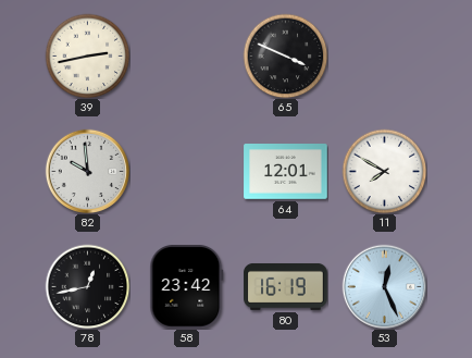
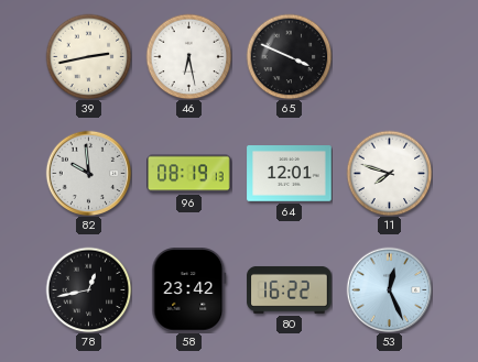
46: none -> 6:28
96: none -> 08:19
11: 7:50 -> 7:48
80: 16:19 -> 16:22
